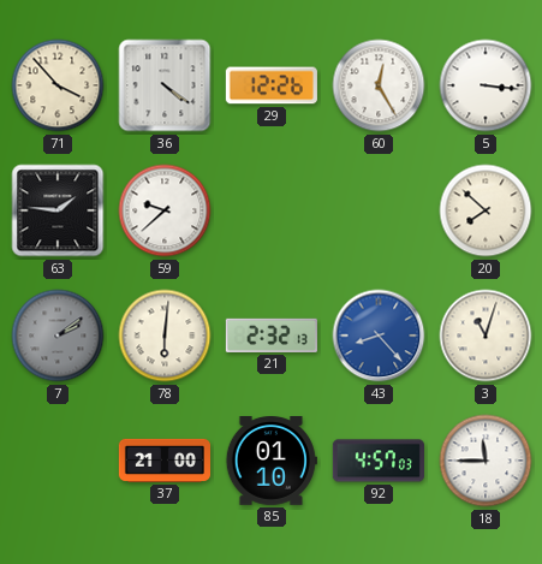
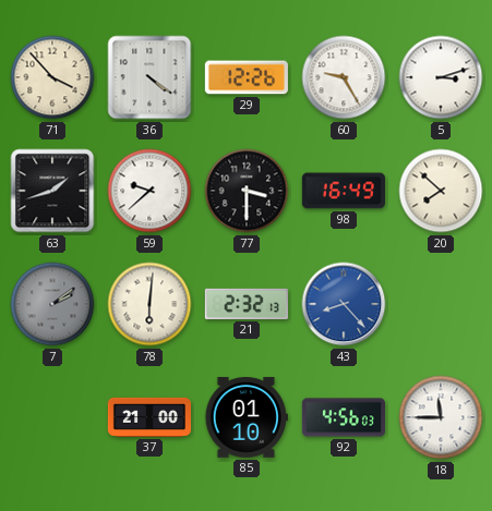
60: 12:25 -> 9:25
5: 3:16 -> 3:12
63: 1:46 -> 1:42
77: none -> 3:30
98: none -> 16:49
3: 11:03 -> none
92: 4:57 -> 4:56
